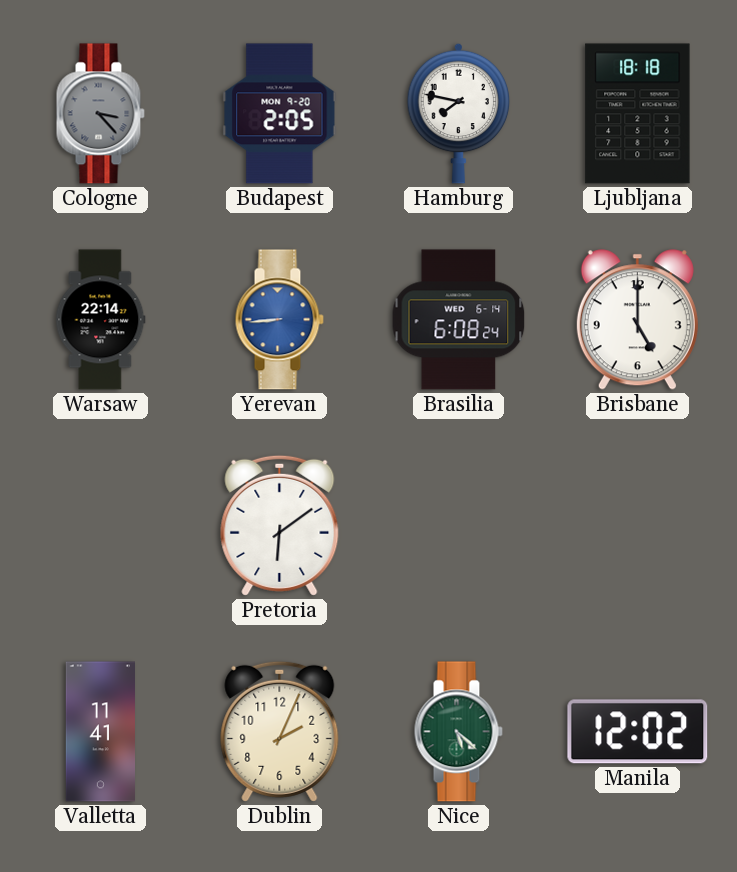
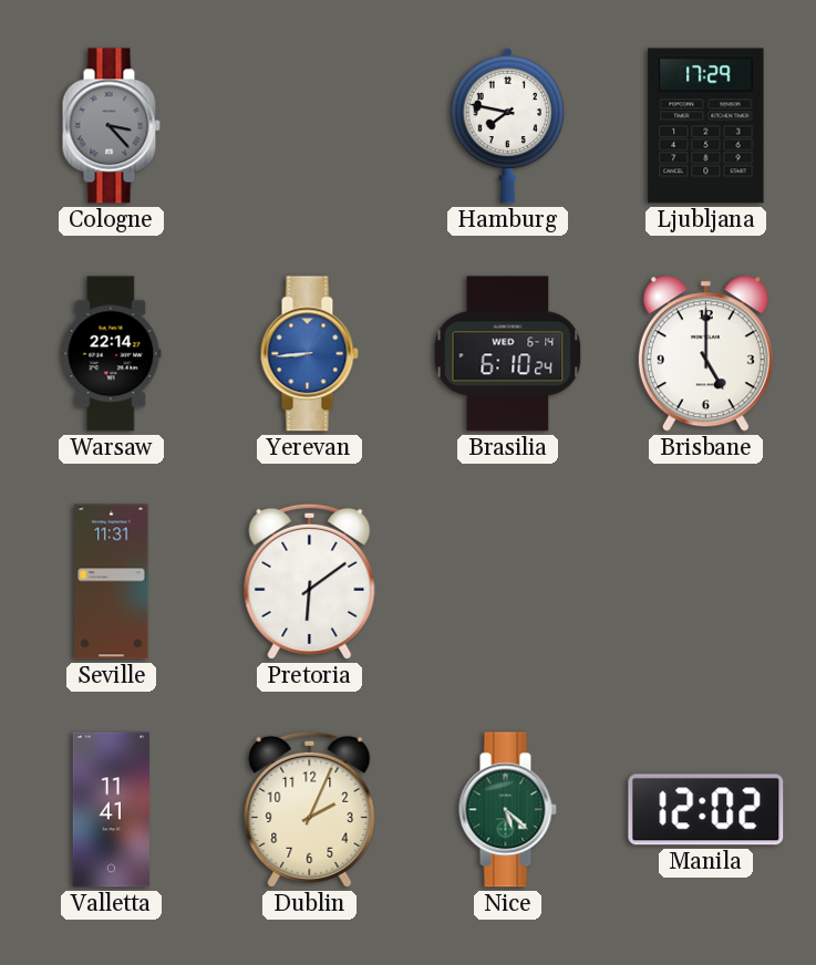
Budapest: 2:05 -> none
Ljubljana: 18:18 -> 17:29
Brasilia: 6:08 -> 6:10
Seville: none -> 11:31
